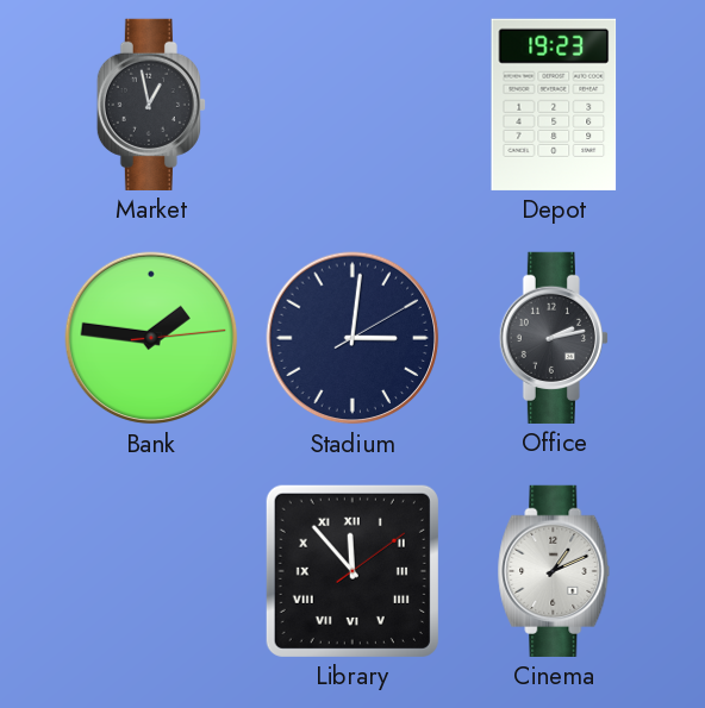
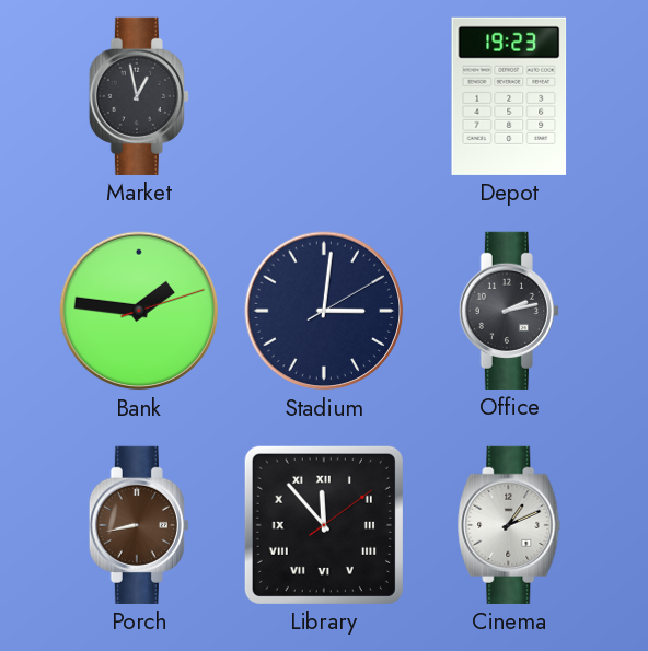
Bank: 1:46:14 -> 1:46:12
Porch: none -> 8:43
